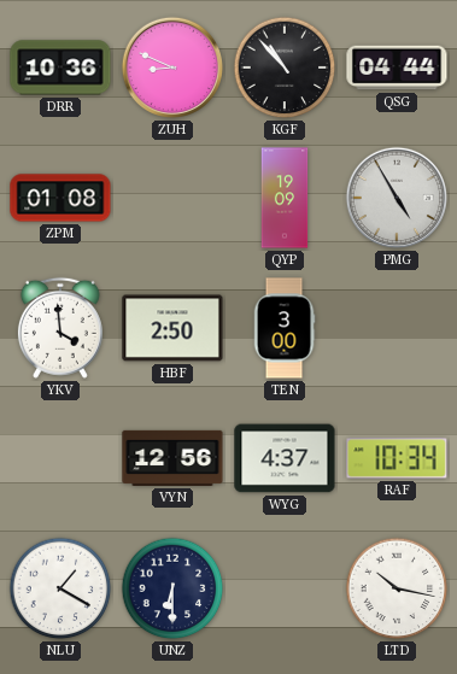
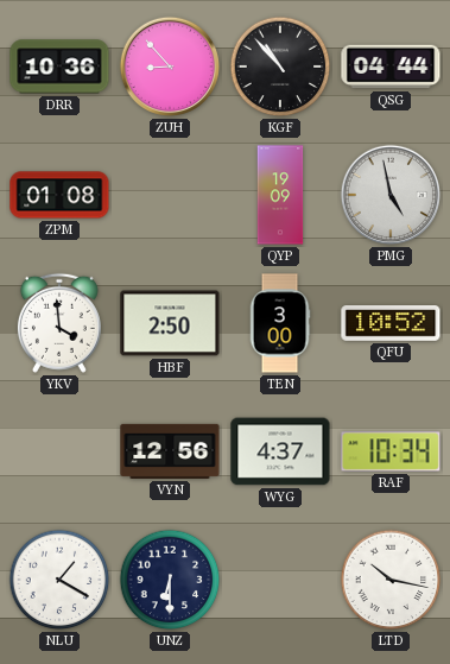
ZUH: 8:49 -> 8:53
PMG: 4:55 -> 4:58
QFU: none -> 10:52
